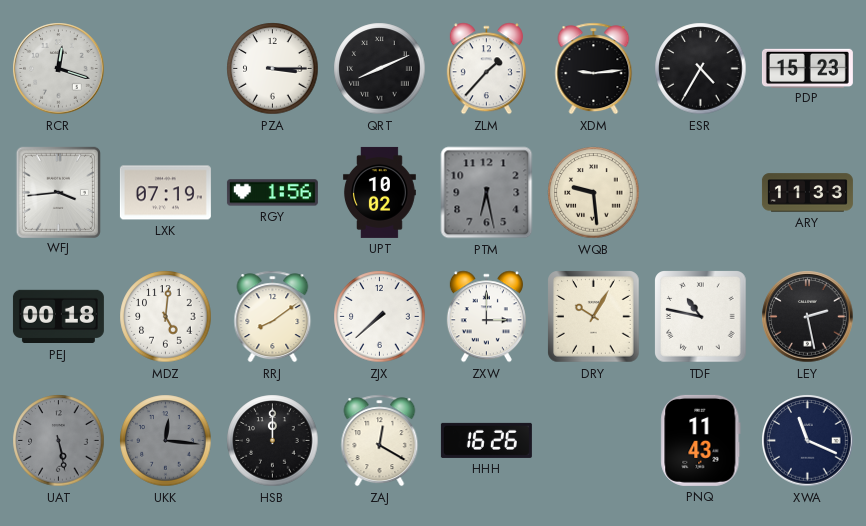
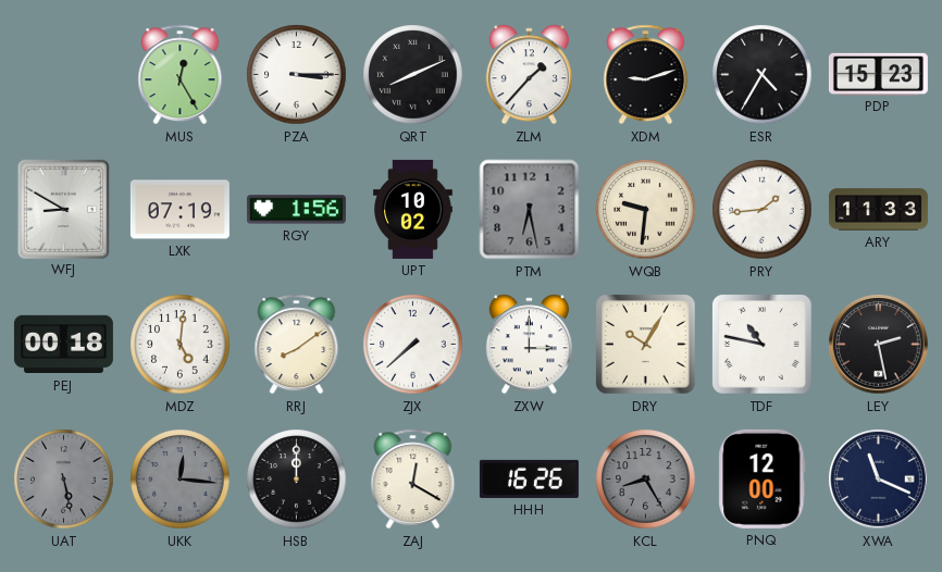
RCR: 12:18 -> none
MUS: none -> 12:25
XDM: 9:14 -> 9:12
WFJ: 3:44 -> 8:50
WQB: 9:29 -> 9:31
PRY: none -> 1:44
KCL: none -> 8:25
PNQ: 11:43 -> 12:00
